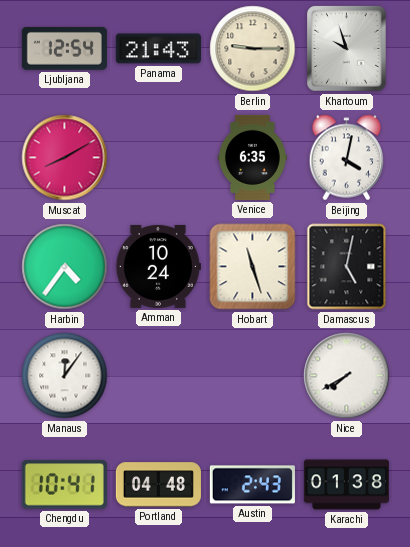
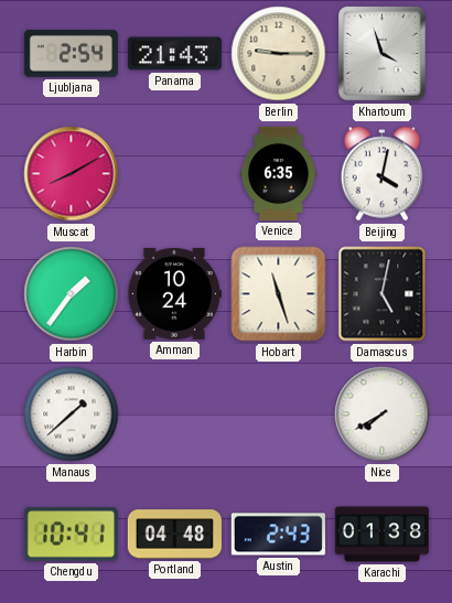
Ljubljana: 12:54 -> 2:54
Khartoum: 9:57 -> 3:57
Harbin: 4:36 -> 1:36
Manaus: 12:06 -> 1:38
